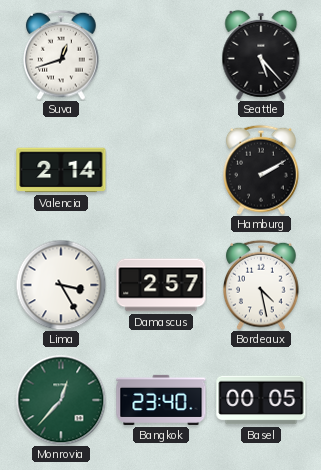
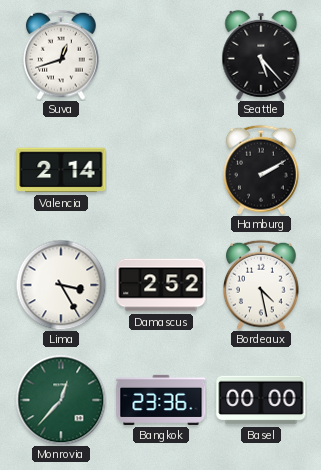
Damascus: 2:57 -> 2:52
Bangkok: 23:40 -> 23:36
Basel: 00:05 -> 00:00
